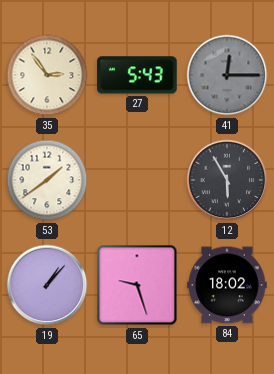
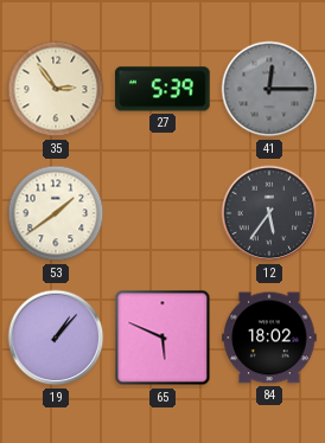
27: 5:43 -> 5:39
12: 5:55 -> 5:36
65: 9:27 -> 5:49
